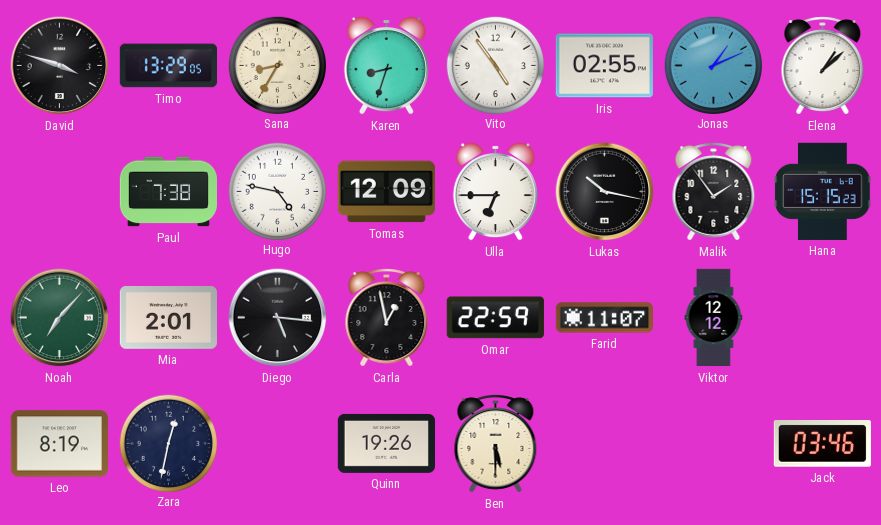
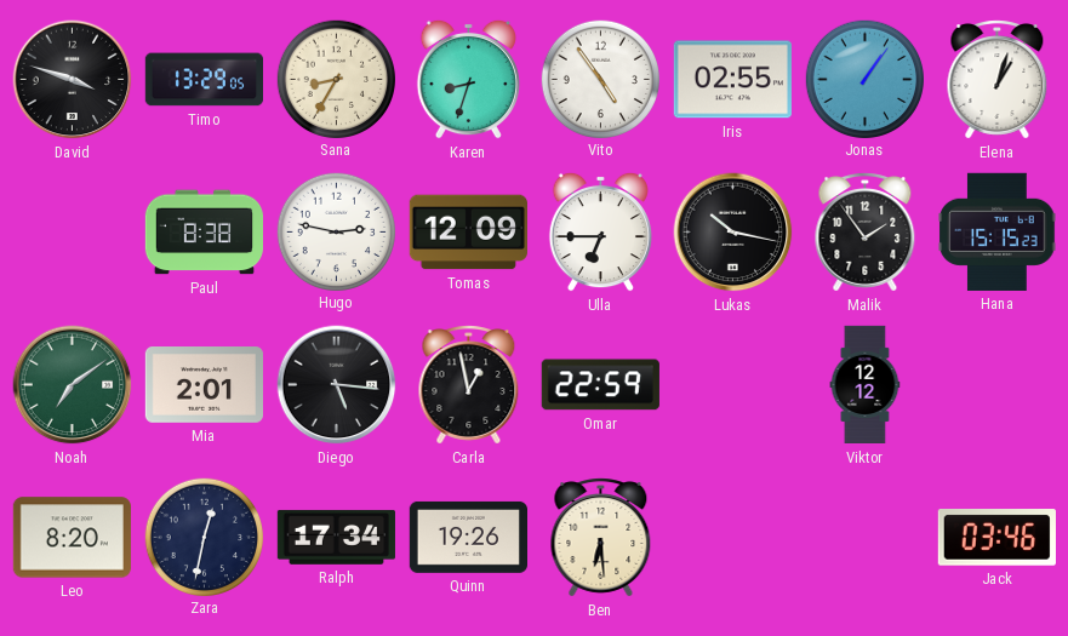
Jonas: 1:11 -> 1:06
Elena: 1:08 -> 1:03
Paul: 7:38 -> 8:38
Hugo: 4:47 -> 2:47
Noah: 7:07 -> 7:09
Farid: 11:07 -> none
Leo: 8:19 -> 8:20
Ralph: none -> 17:34
Ben: 5:30 -> 6:29
